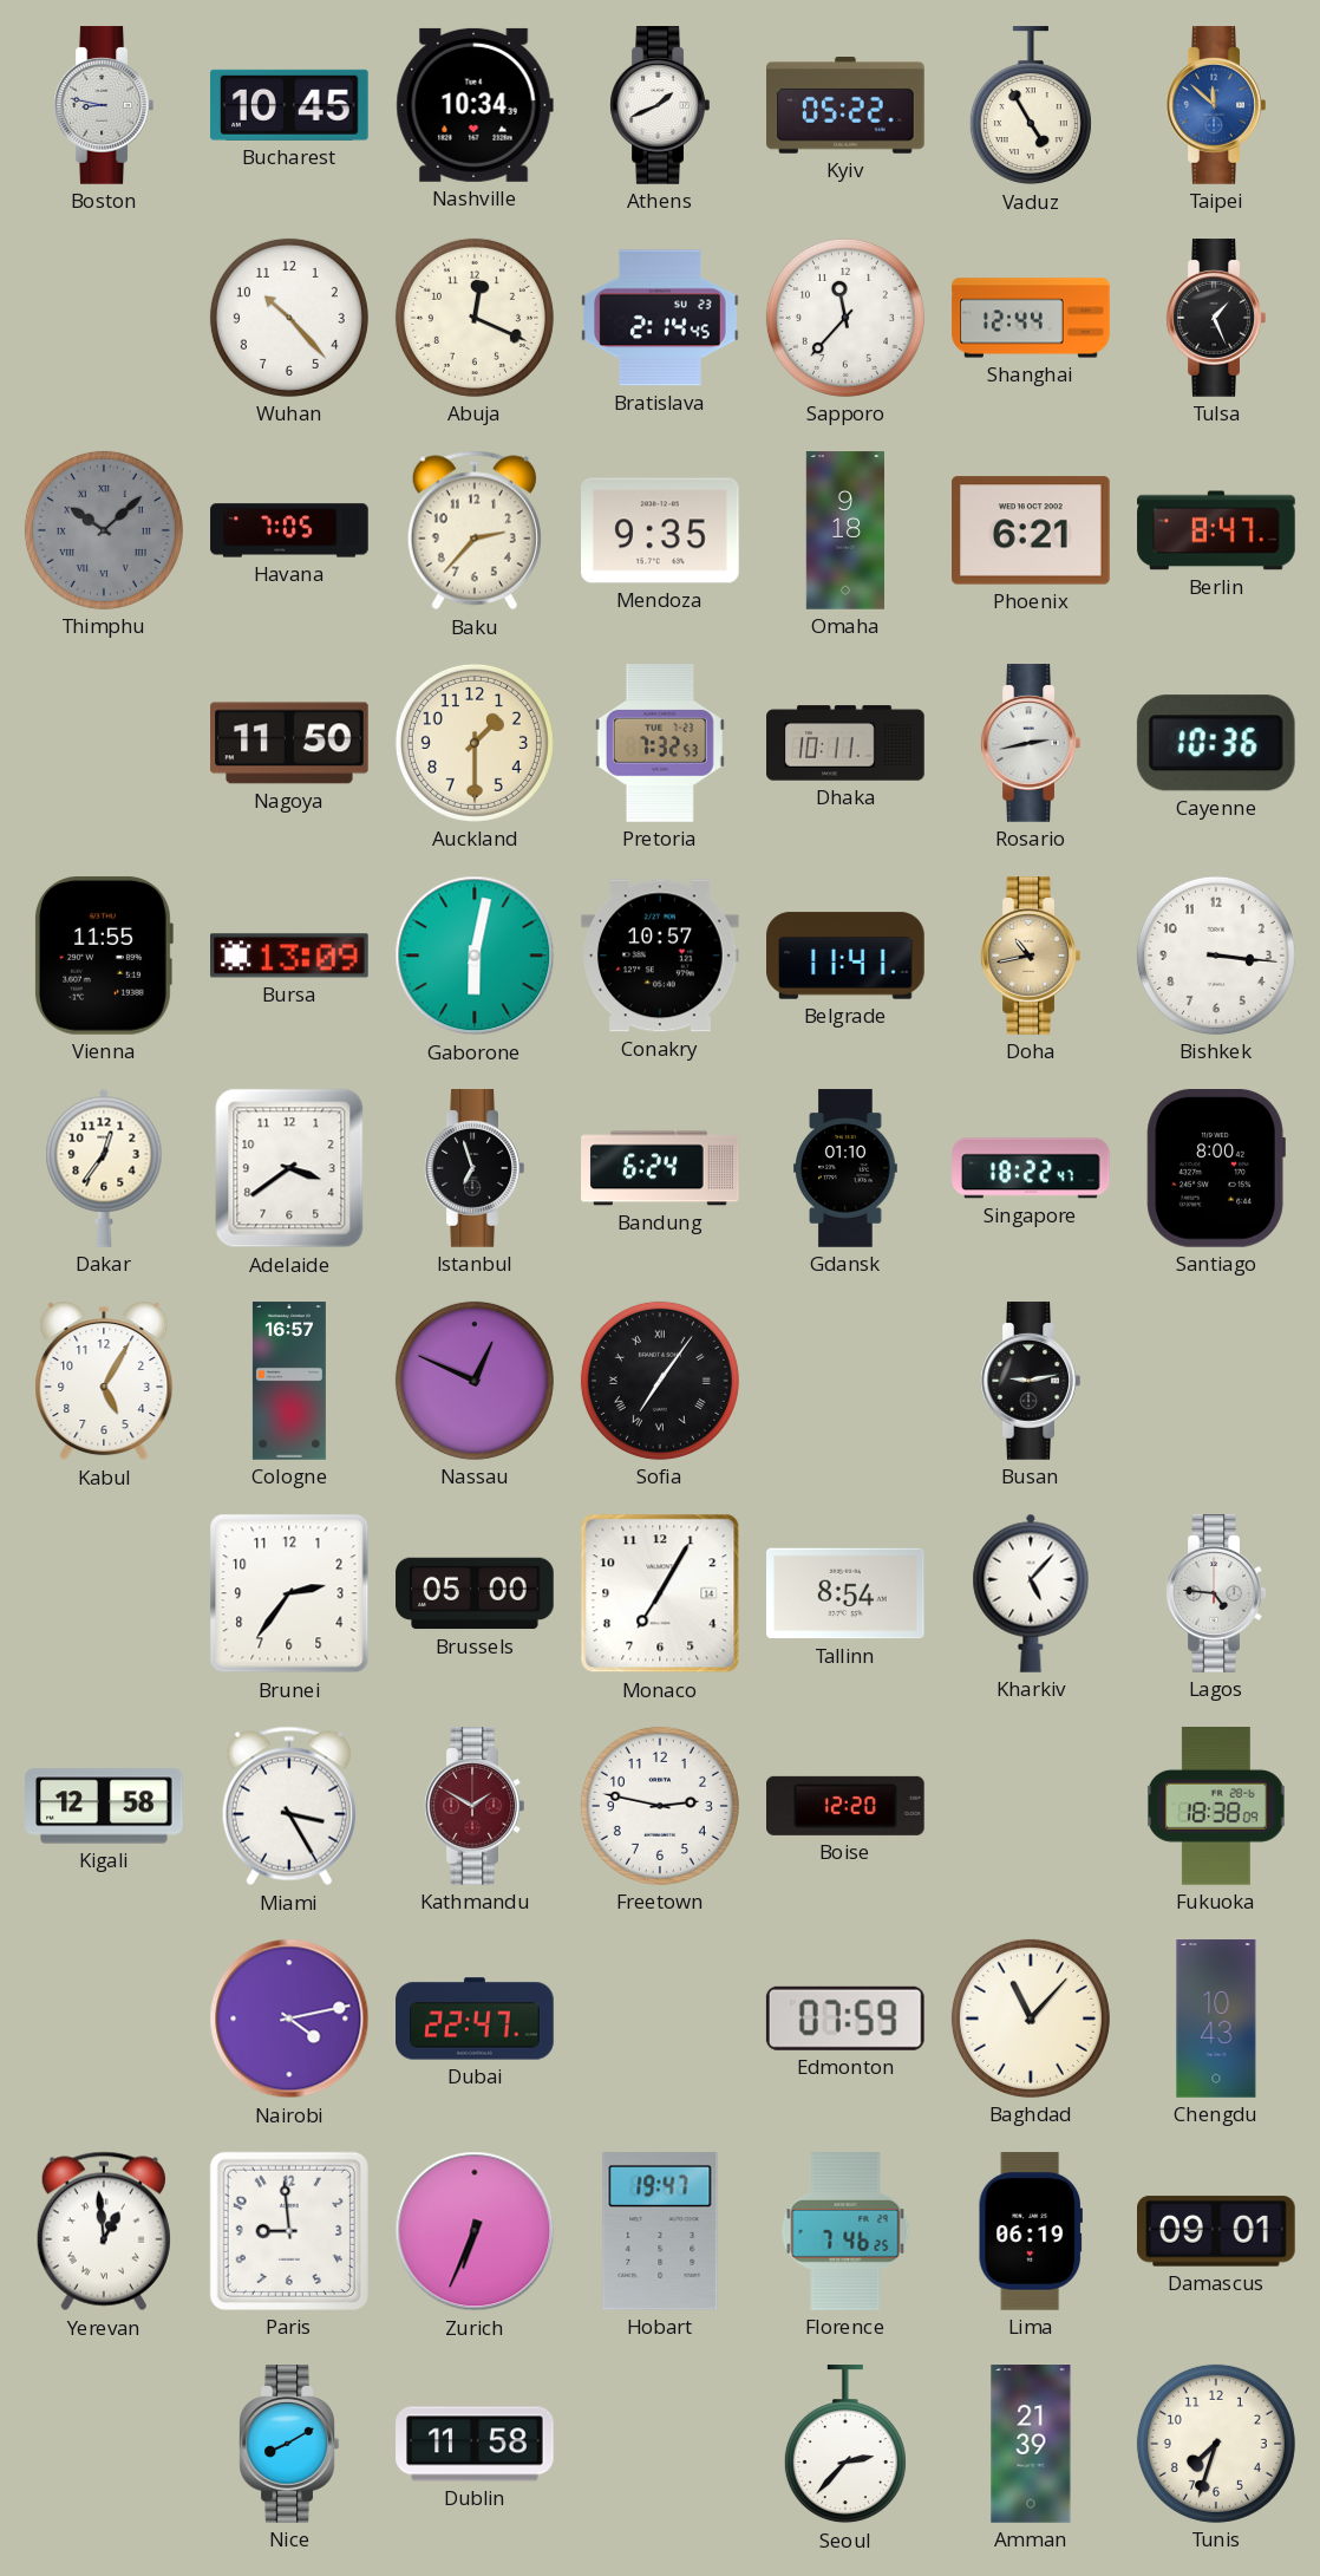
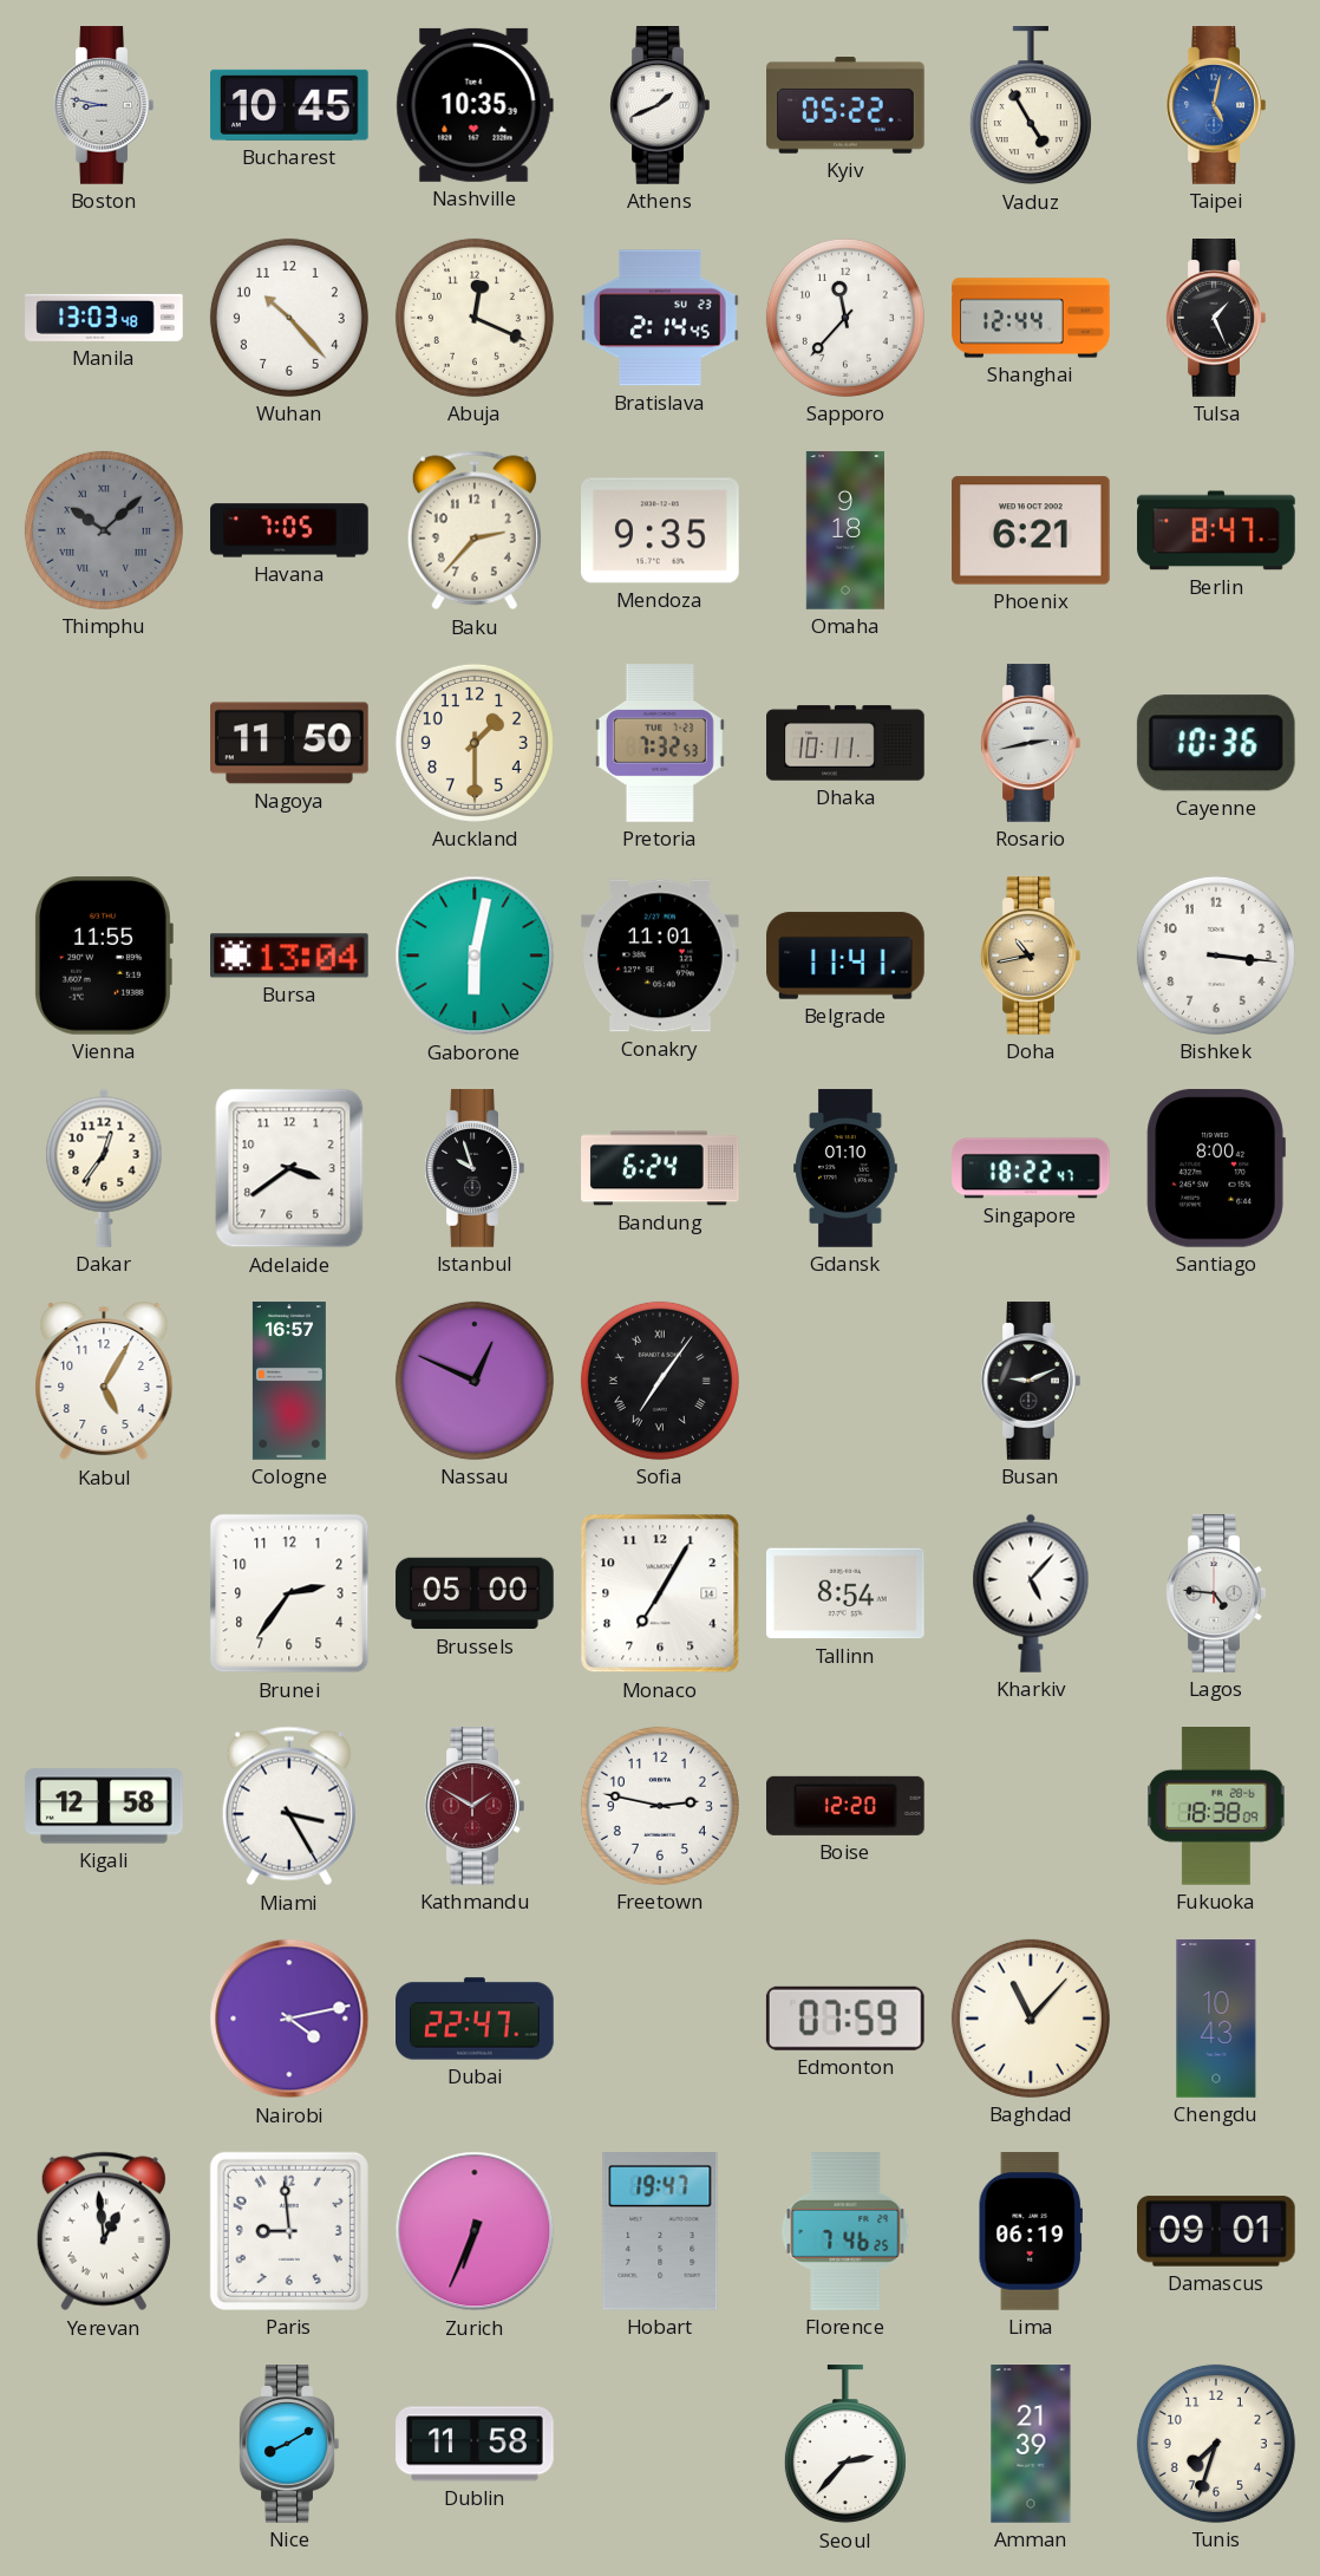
Nashville: 10:34 -> 10:35
Taipei: 11:52 -> 5:02
Manila: none -> 13:03
Bursa: 13:09 -> 13:04
Conakry: 10:57 -> 11:01
Istanbul: 6:57 -> 9:57
Busan: 9:13 -> 9:11
